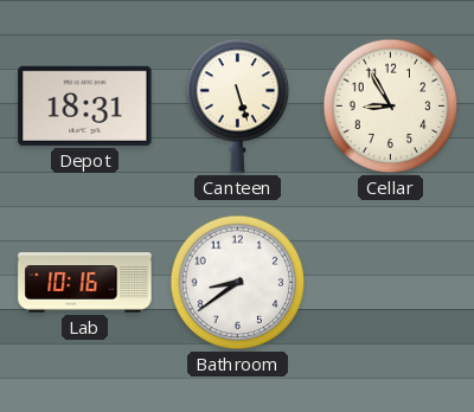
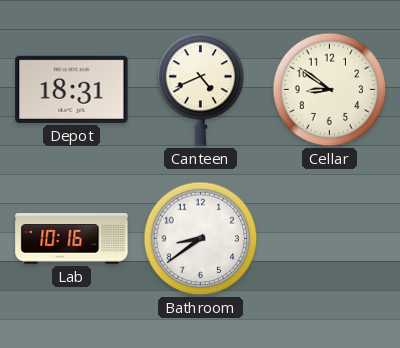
Canteen: 5:27 -> 4:41
Cellar: 8:55 -> 8:51
